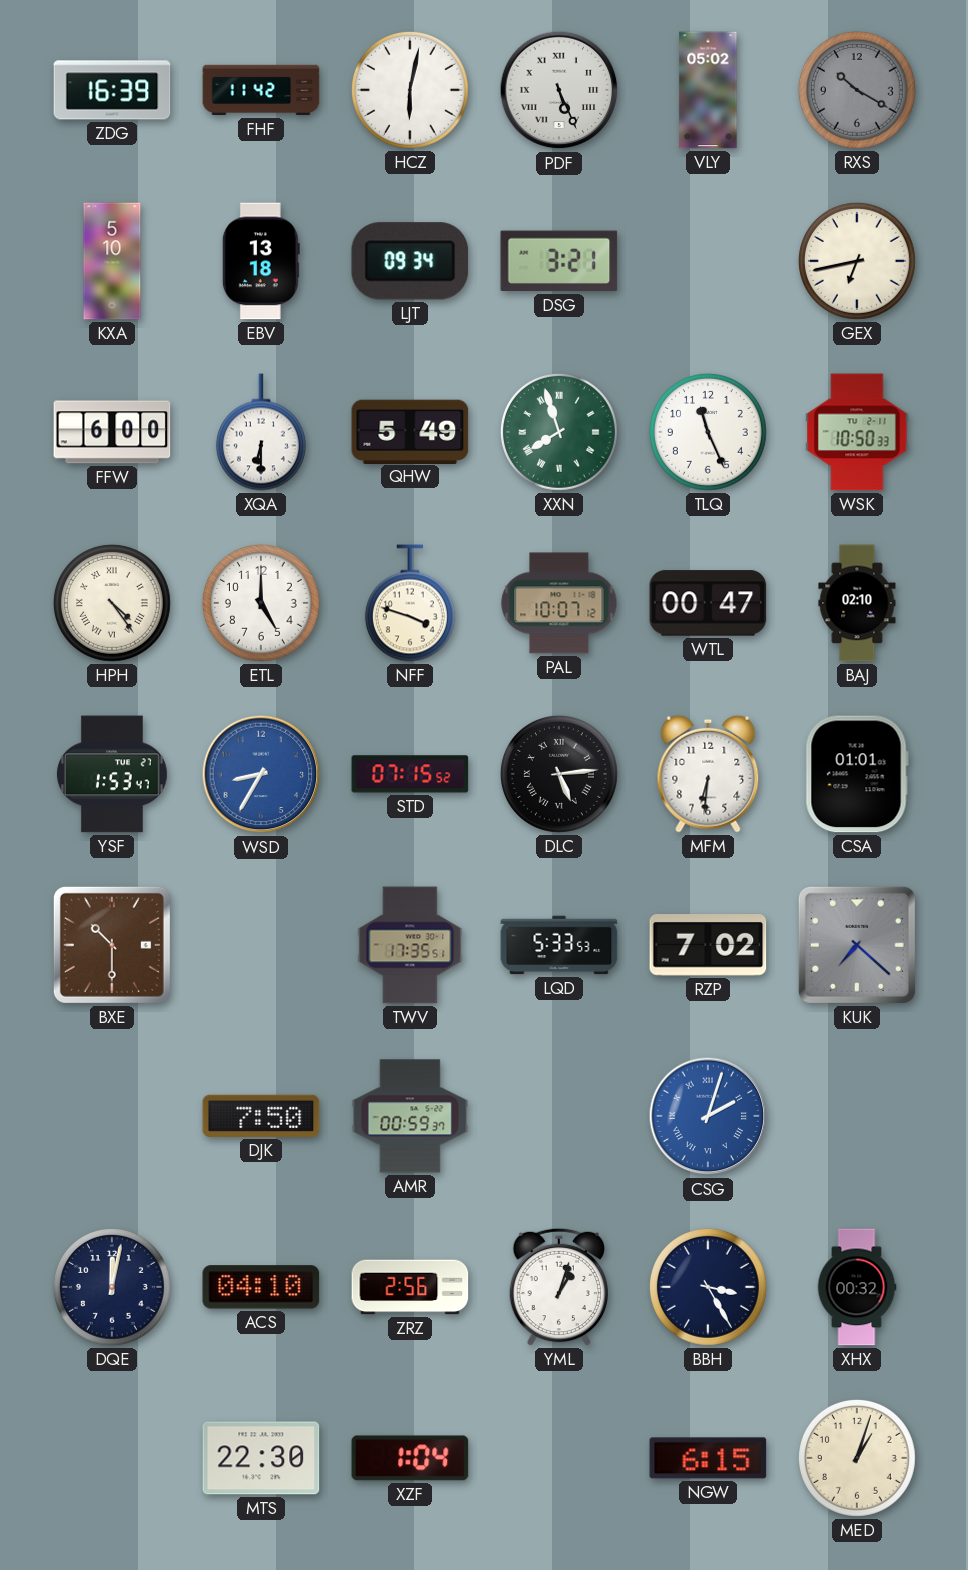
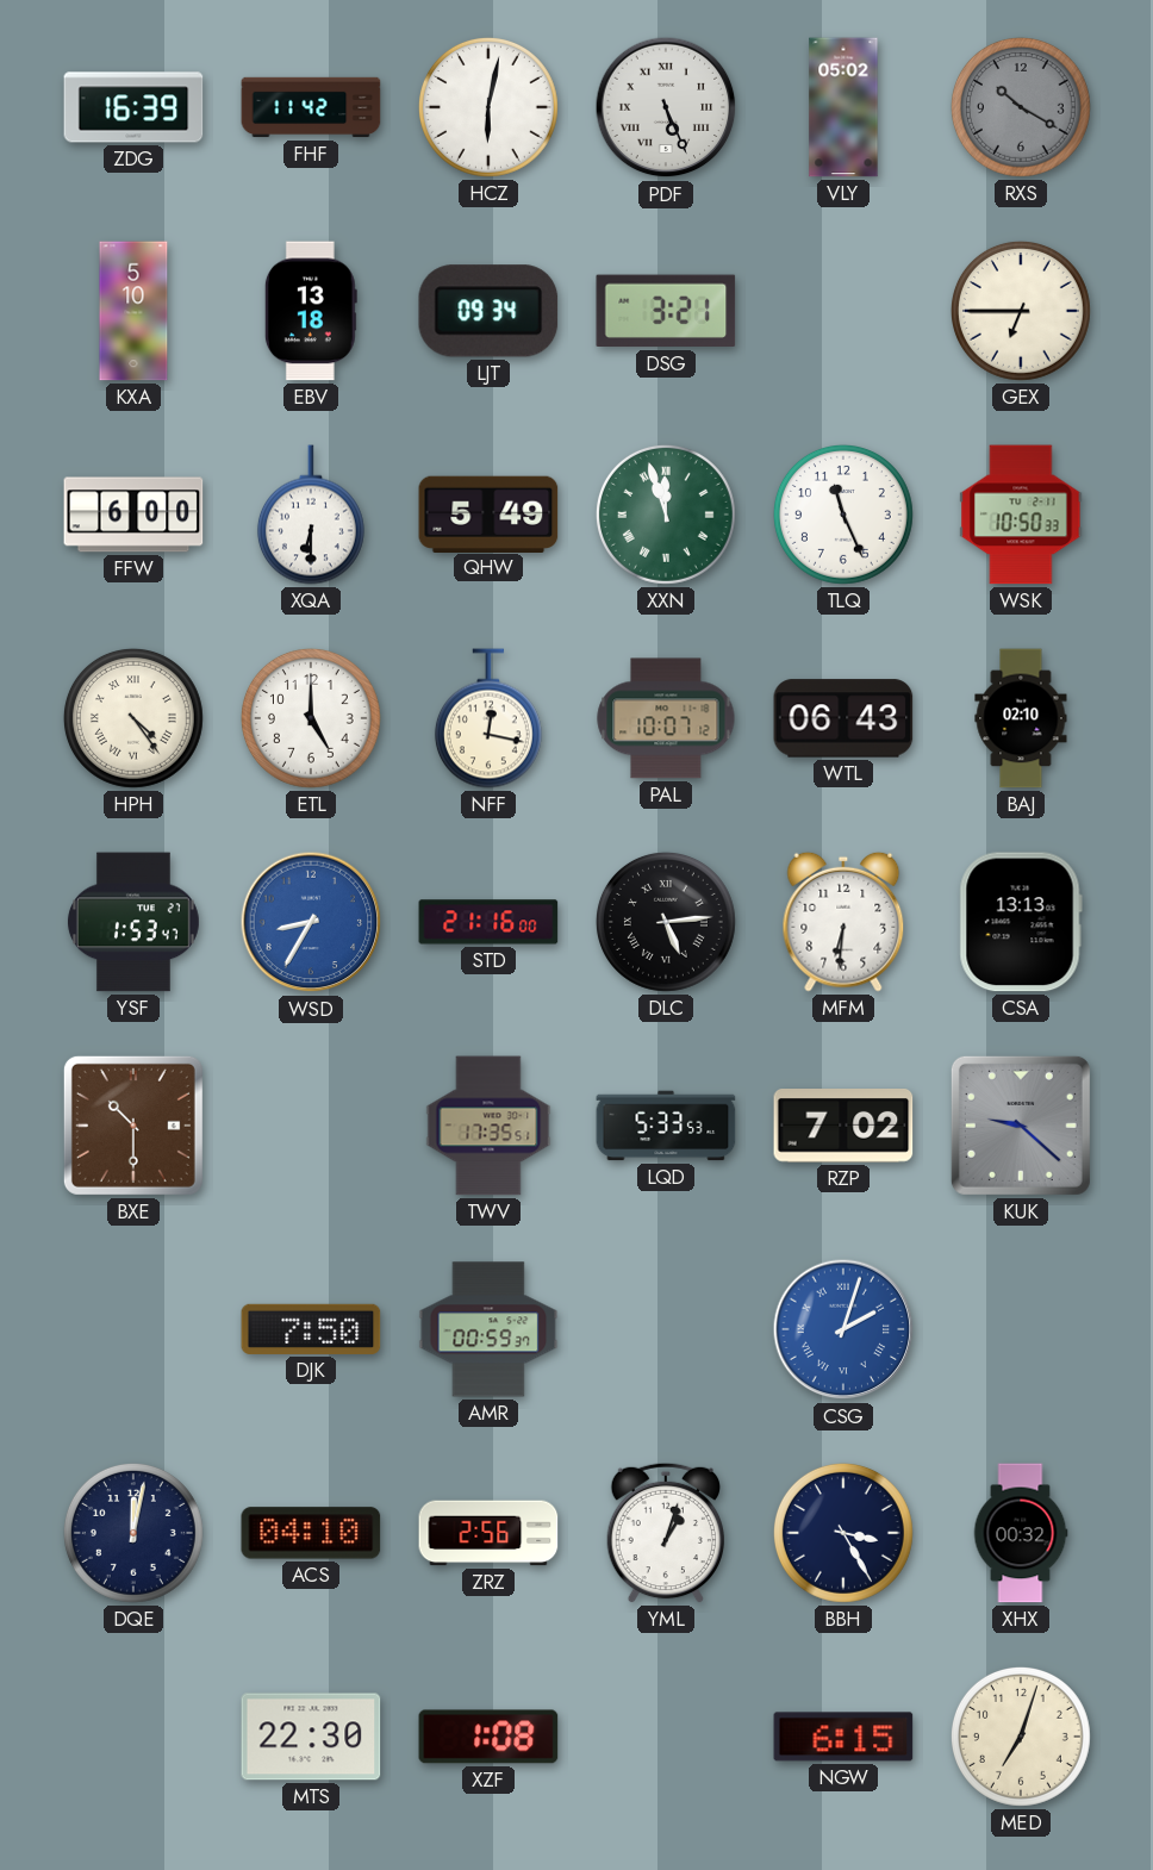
GEX: 6:43 -> 6:45
XXN: 7:57 -> 11:57
NFF: 3:48 -> 12:17
WTL: 00:47 -> 06:43
STD: 07:15 -> 21:16
CSA: 01:01 -> 13:13
KUK: 7:22 -> 9:22
XZF: 1:04 -> 1:08
MED: 1:03 -> 7:03
